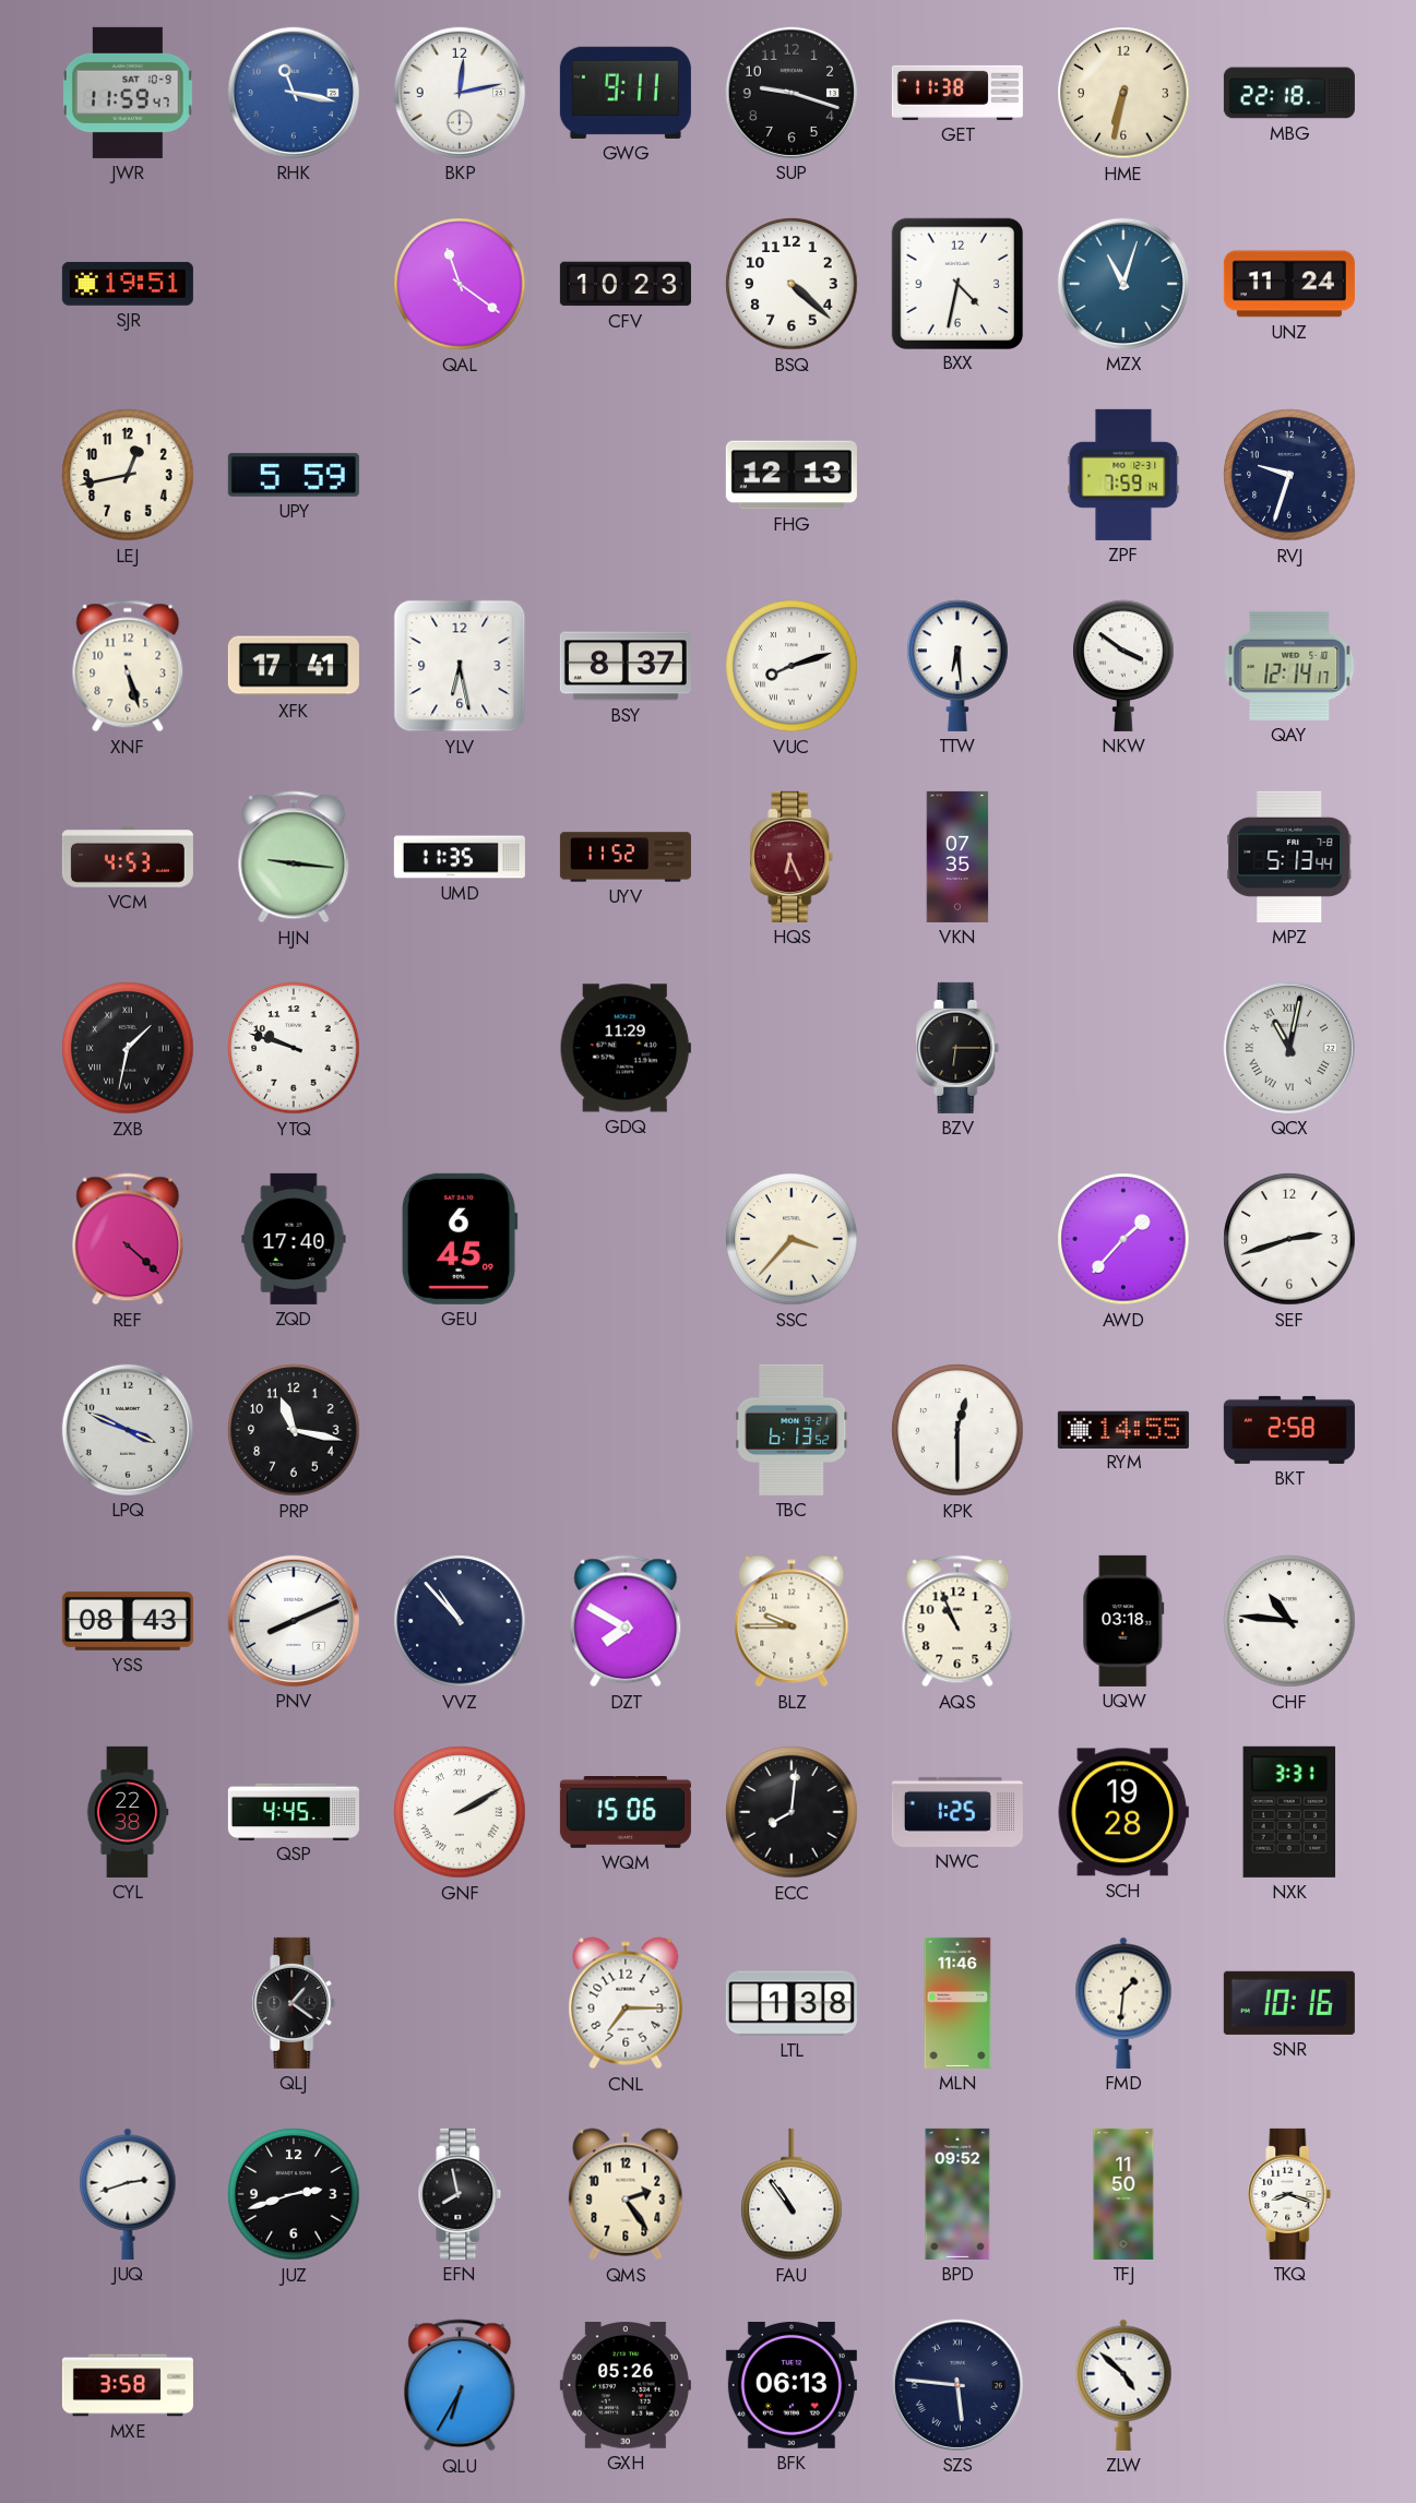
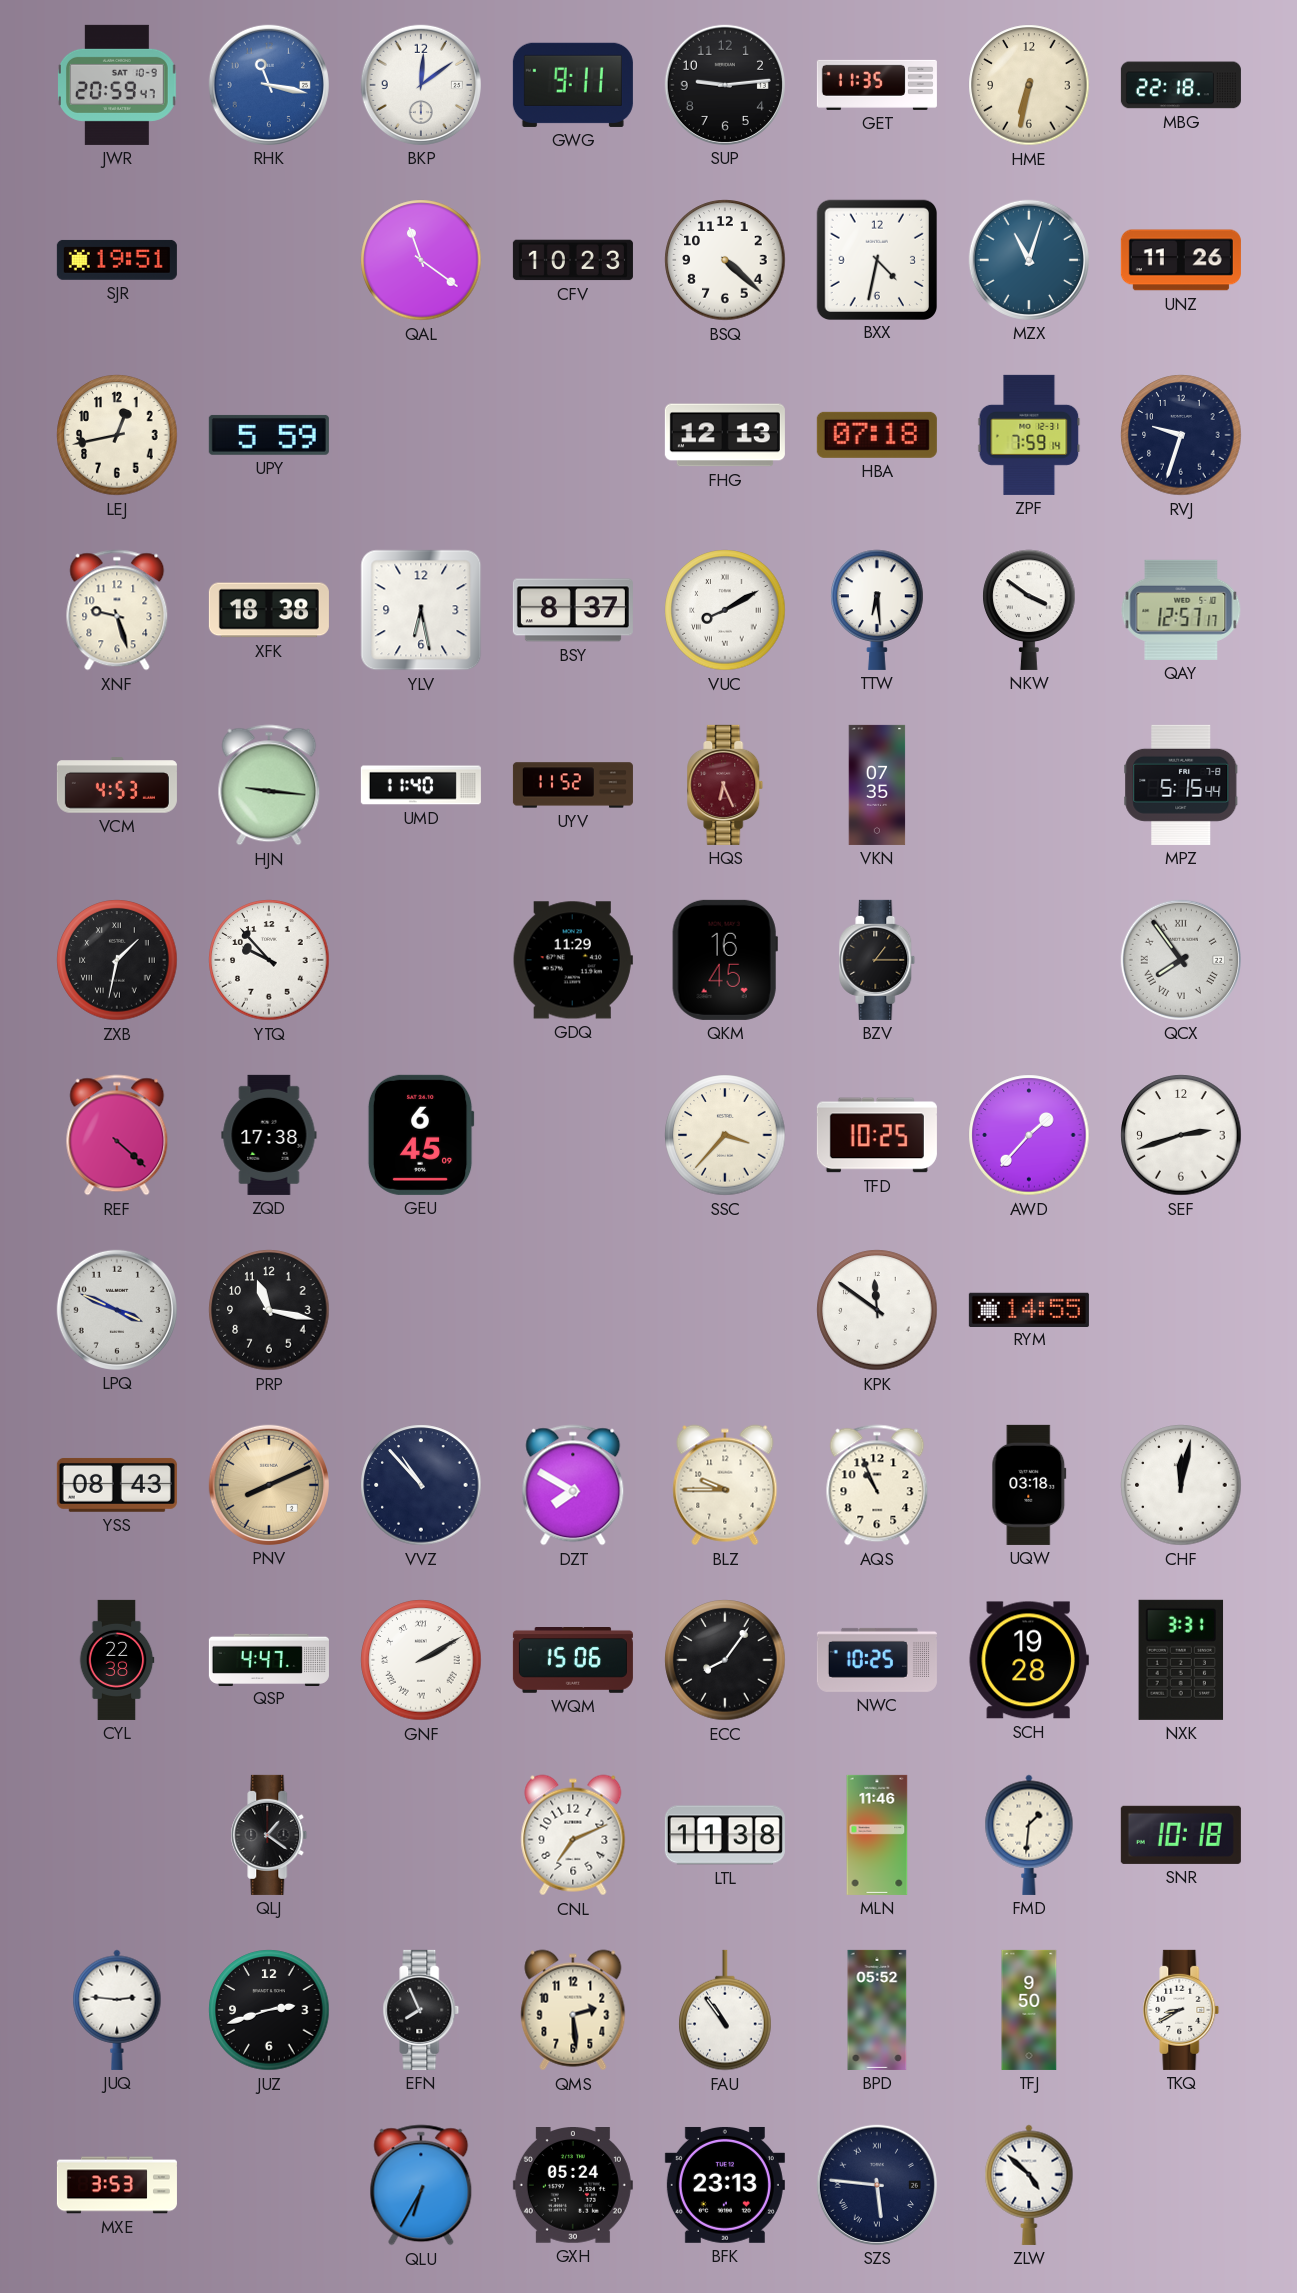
JWR: 11:59 -> 20:59
BKP: 12:13 -> 12:09
SUP: 9:18 -> 9:14
GET: 11:38 -> 11:35
UNZ: 11:24 -> 11:26
HBA: none -> 07:18
XNF: 5:27 -> 9:27
XFK: 17:41 -> 18:38
VUC: 8:12 -> 8:10
QAY: 12:14 -> 12:57
UMD: 11:35 -> 11:40
MPZ: 5:13 -> 5:15
YTQ: 9:48 -> 9:53
QKM: none -> 16:45
BZV: 6:15 -> 1:15
QCX: 11:02 -> 7:54
ZQD: 17:40 -> 17:38
TFD: none -> 10:25
TBC: 6:13 -> none
KPK: 12:30 -> 11:51
BKT: 2:58 -> none
PNV dial: white -> champagne
CHF: 10:46 -> 12:02
QSP: 4:45 -> 4:47
ECC: 8:01 -> 8:06
NWC: 1:25 -> 10:25
CNL: 7:15 -> 7:11
LTL: 1:38 -> 11:38
SNR: 10:16 -> 10:18
JUQ: 2:42 -> 2:46
EFN: 7:58 -> 7:56
QMS: 2:24 -> 2:29
BPD: 09:52 -> 05:52
TFJ: 11:50 -> 9:50
TKQ: 8:18 -> 8:40
MXE: 3:58 -> 3:53
GXH: 05:26 -> 05:24
BFK: 06:13 -> 23:13
